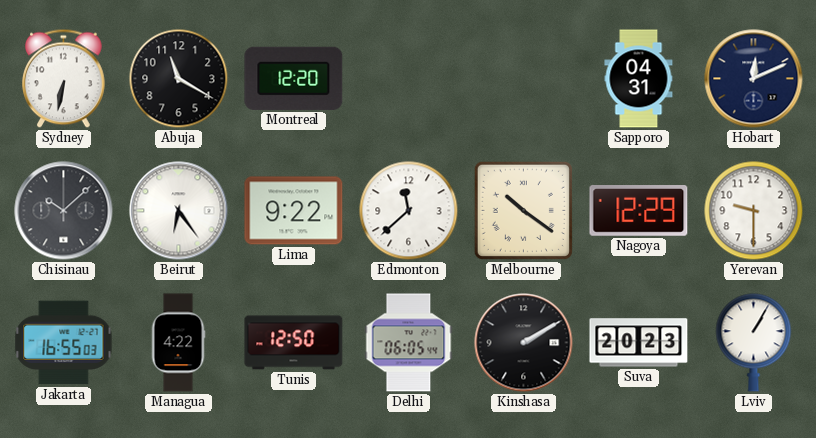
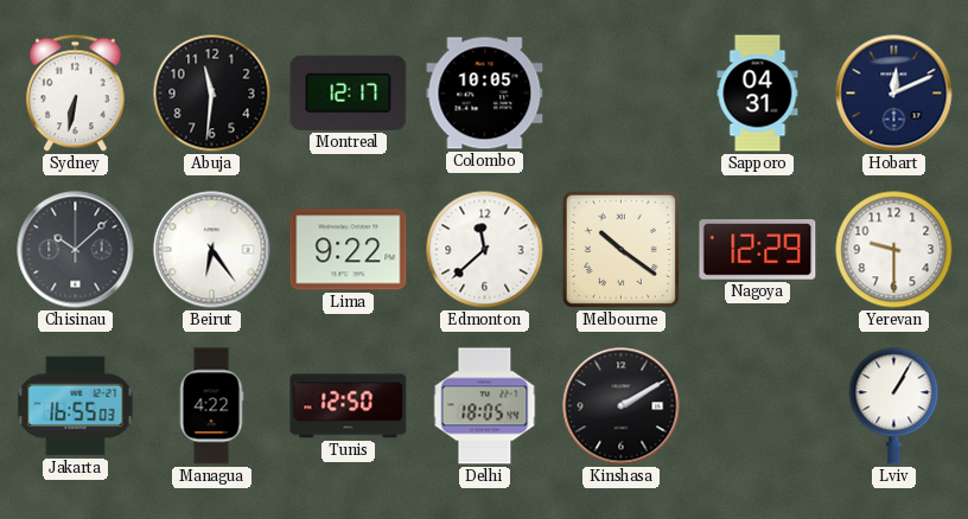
Abuja: 11:20 -> 11:31
Montreal: 12:20 -> 12:17
Colombo: none -> 10:05
Delhi: 06:05 -> 18:05
Suva: 20:23 -> none
